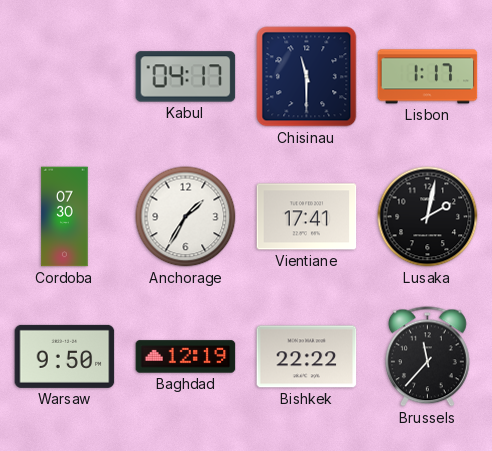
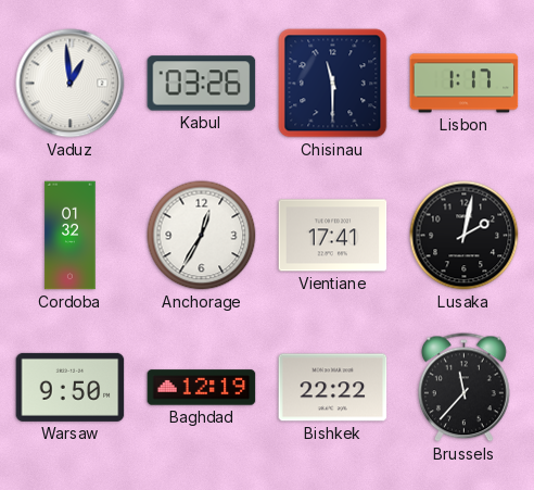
Vaduz: none -> 12:59
Kabul: 04:17 -> 03:26
Cordoba: 07:30 -> 01:32
Anchorage: 1:35 -> 12:35
